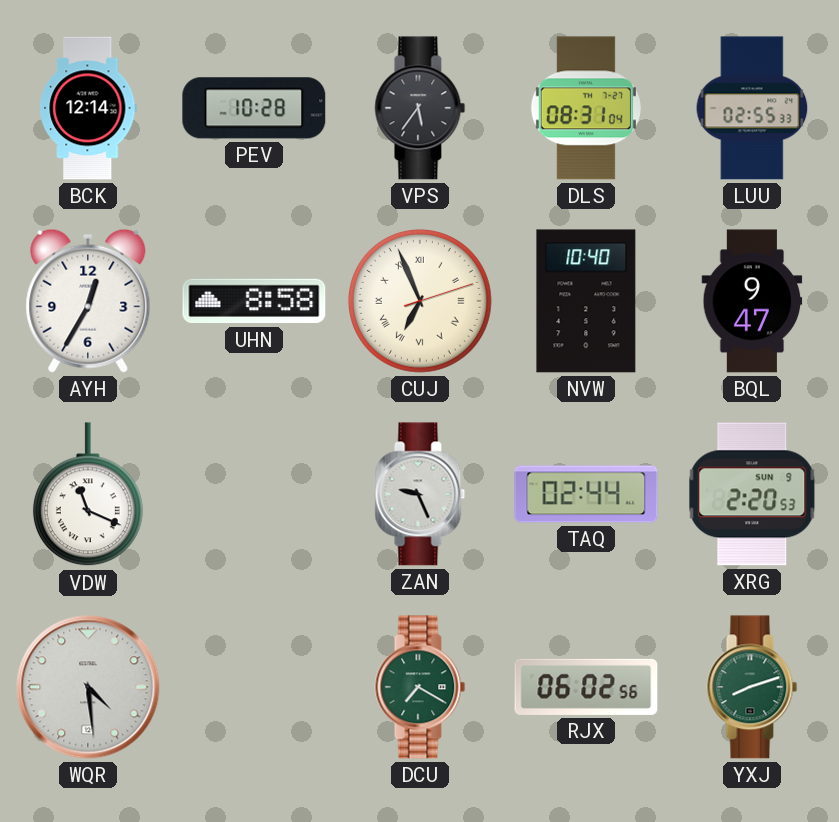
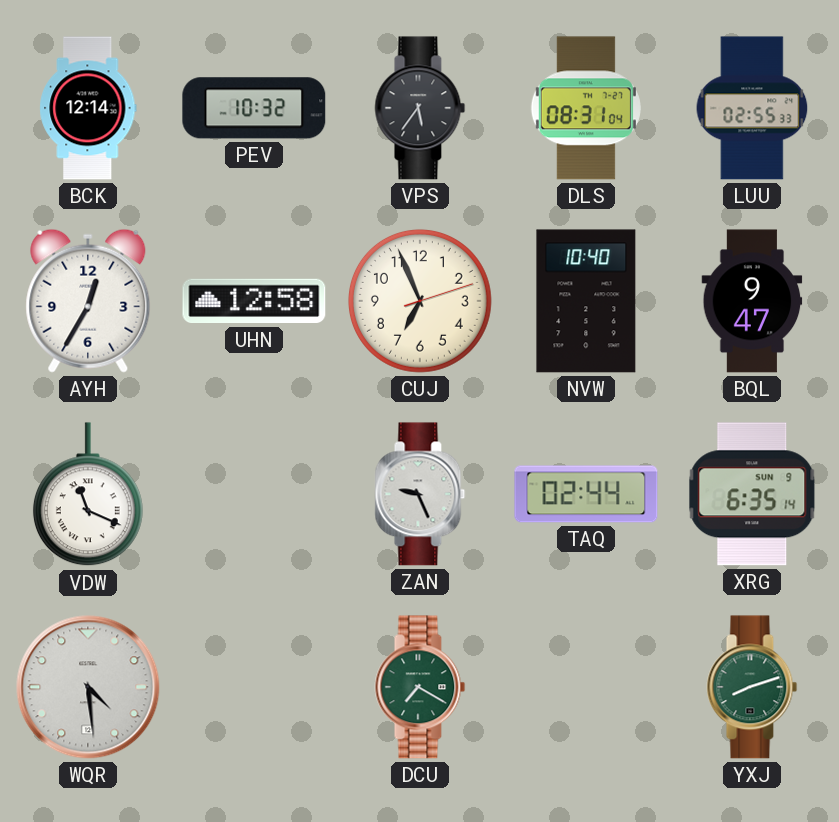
PEV: 10:28 -> 10:32
UHN: 8:58 -> 12:58
CUJ numerals: Roman -> Arabic
XRG: 2:20 -> 6:35
RJX: 06:02 -> none
